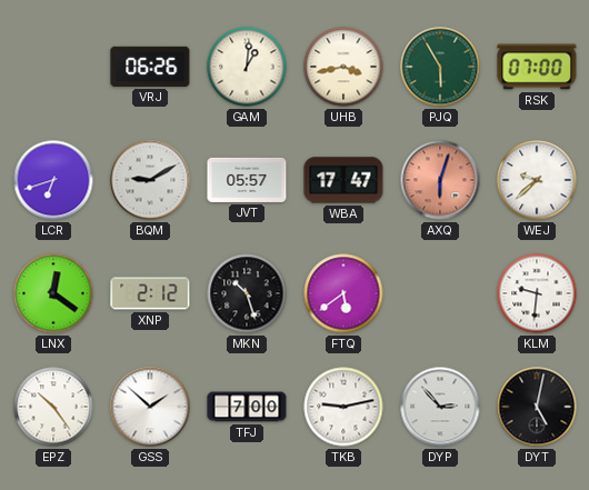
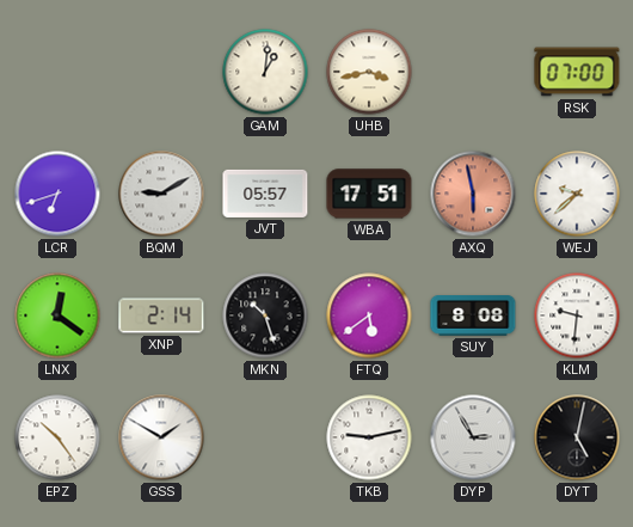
VRJ: 06:26 -> none
PJQ: 5:55 -> none
WBA: 17:47 -> 17:51
AXQ: 6:03 -> 5:58
XNP: 2:12 -> 2:14
SUY: none -> 8:08
GSS: 1:52 -> 1:50
TFJ: 7:00 -> none
DYP: 2:53 -> 2:55
